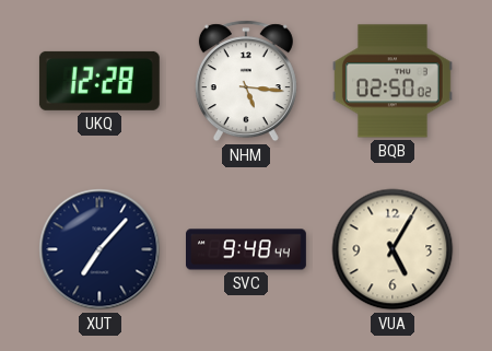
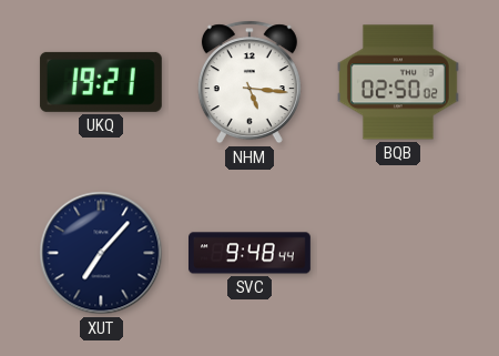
UKQ: 12:28 -> 19:21
VUA: 5:05 -> none
